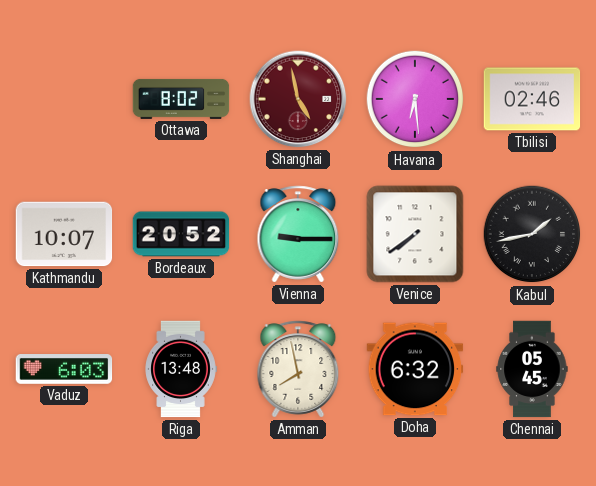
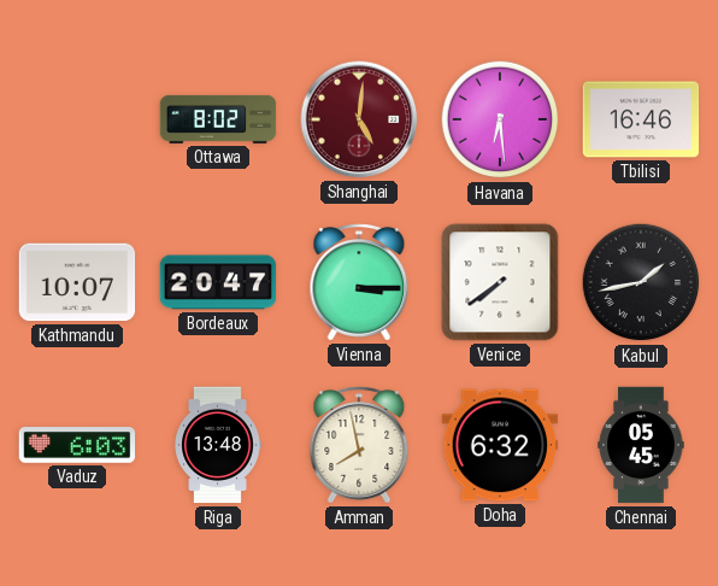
Shanghai: 4:58 -> 5:01
Tbilisi: 02:46 -> 16:46
Bordeaux: 20:52 -> 20:47
Vienna: 9:15 -> 3:15
